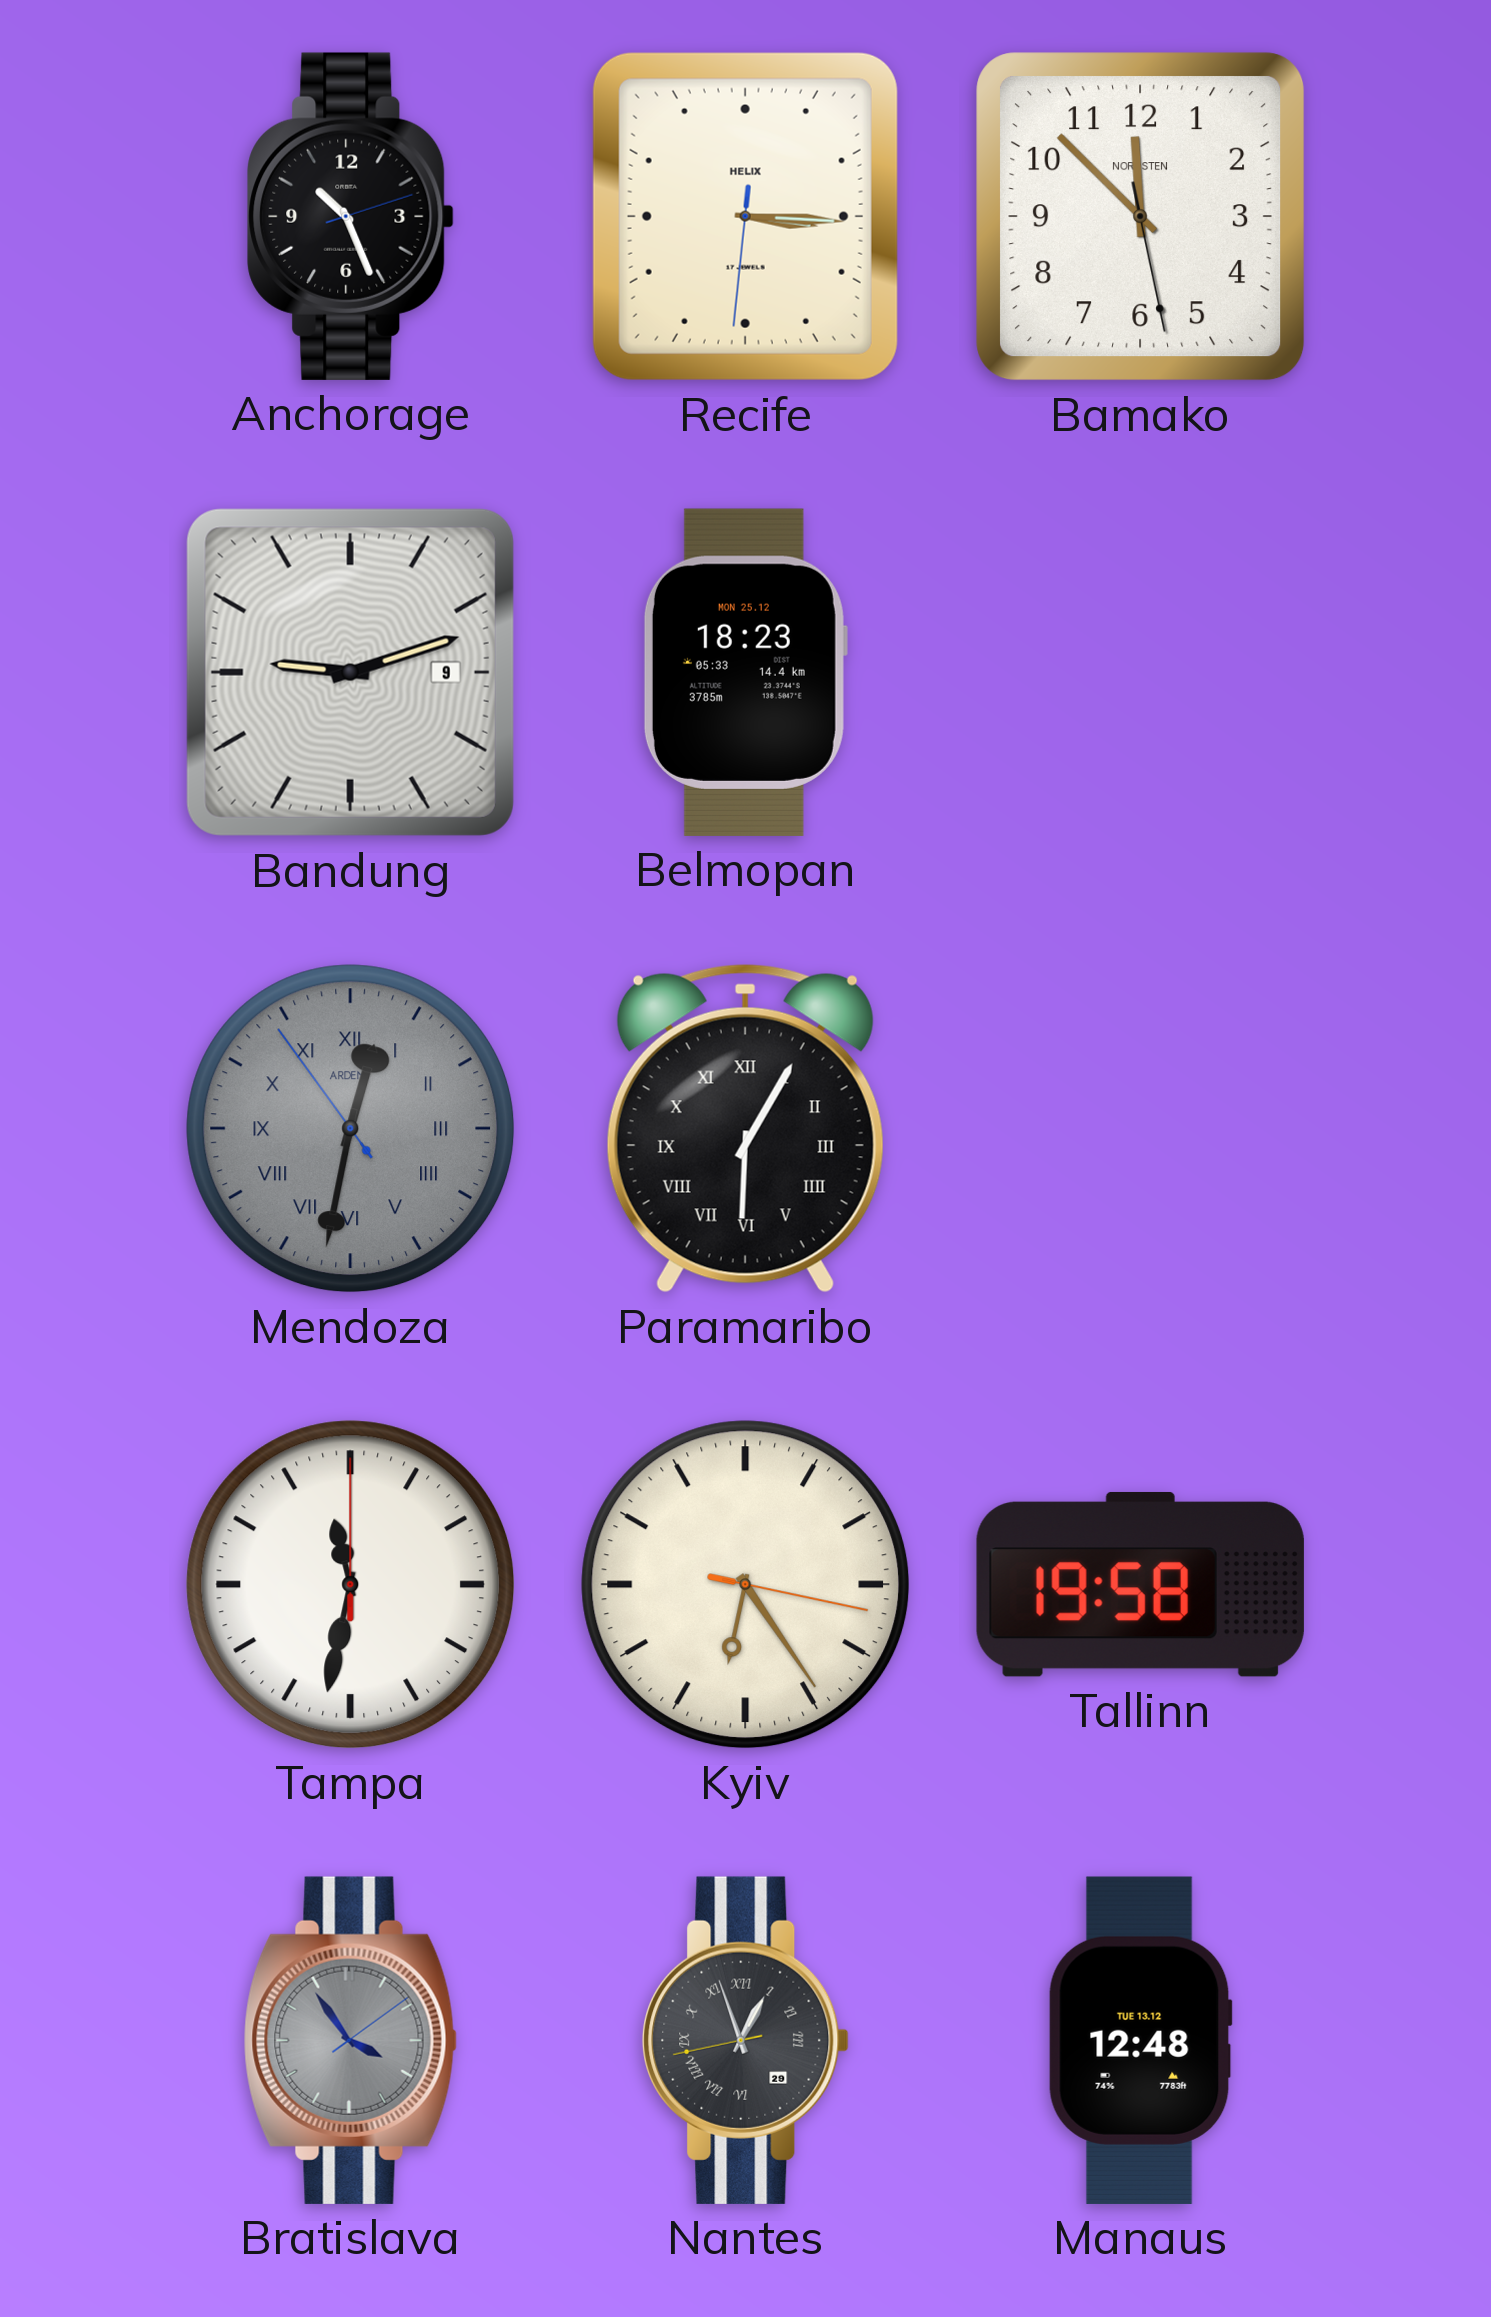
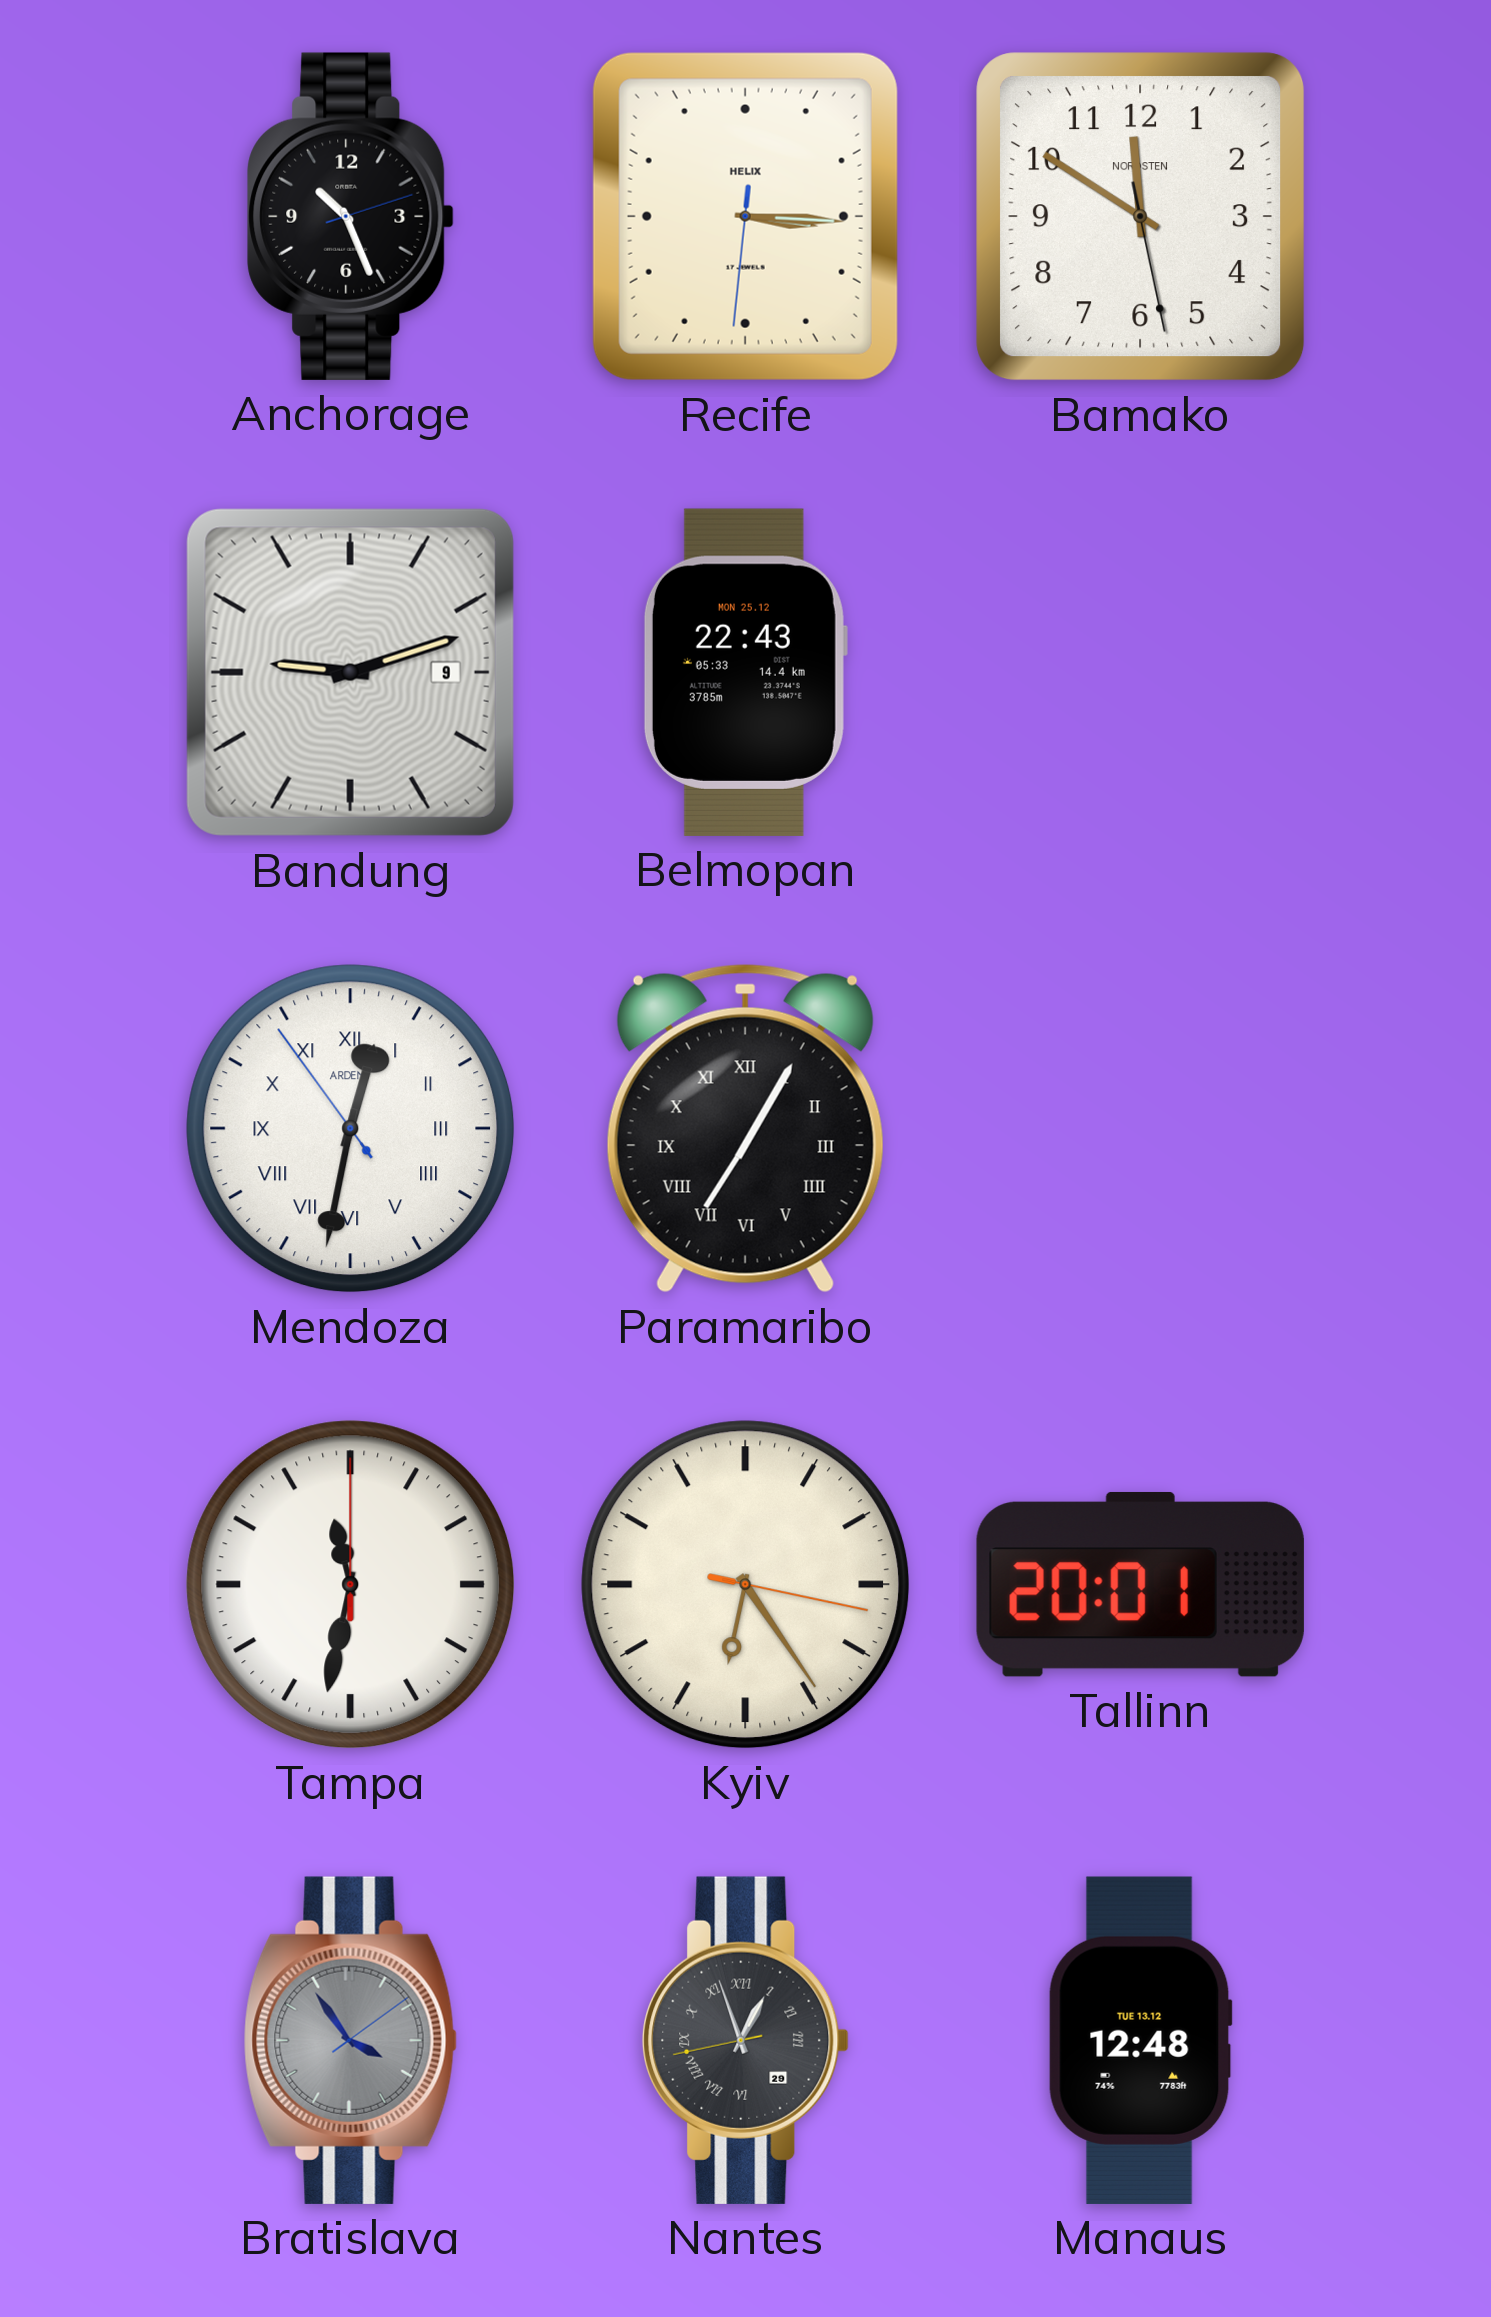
Bamako: 11:52 -> 11:50
Belmopan: 18:23 -> 22:43
Mendoza dial: grey -> white
Paramaribo: 6:05 -> 7:05
Tallinn: 19:58 -> 20:01
